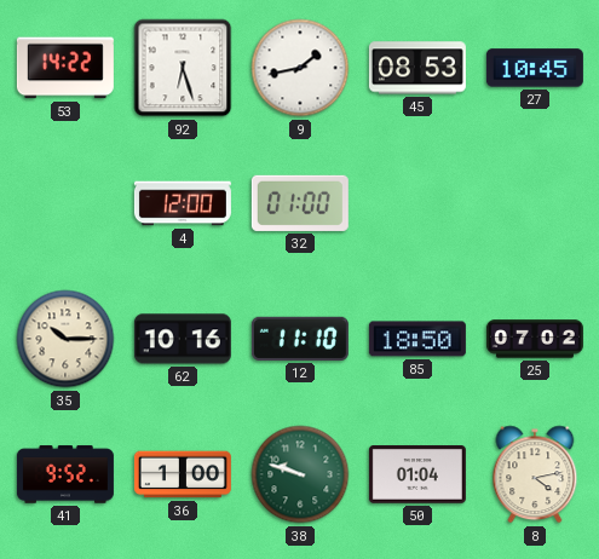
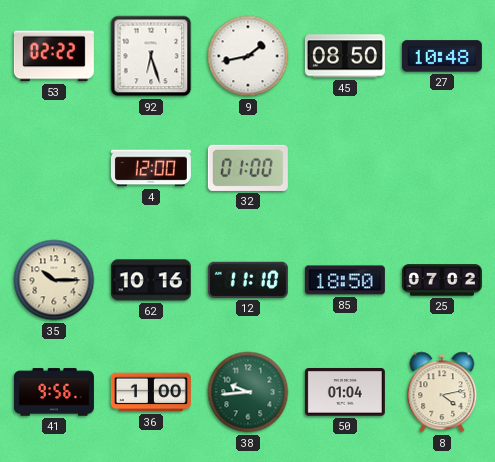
53: 14:22 -> 02:22
45: 08:53 -> 08:50
27: 10:45 -> 10:48
41: 9:52 -> 9:56
38: 9:48 -> 9:44
